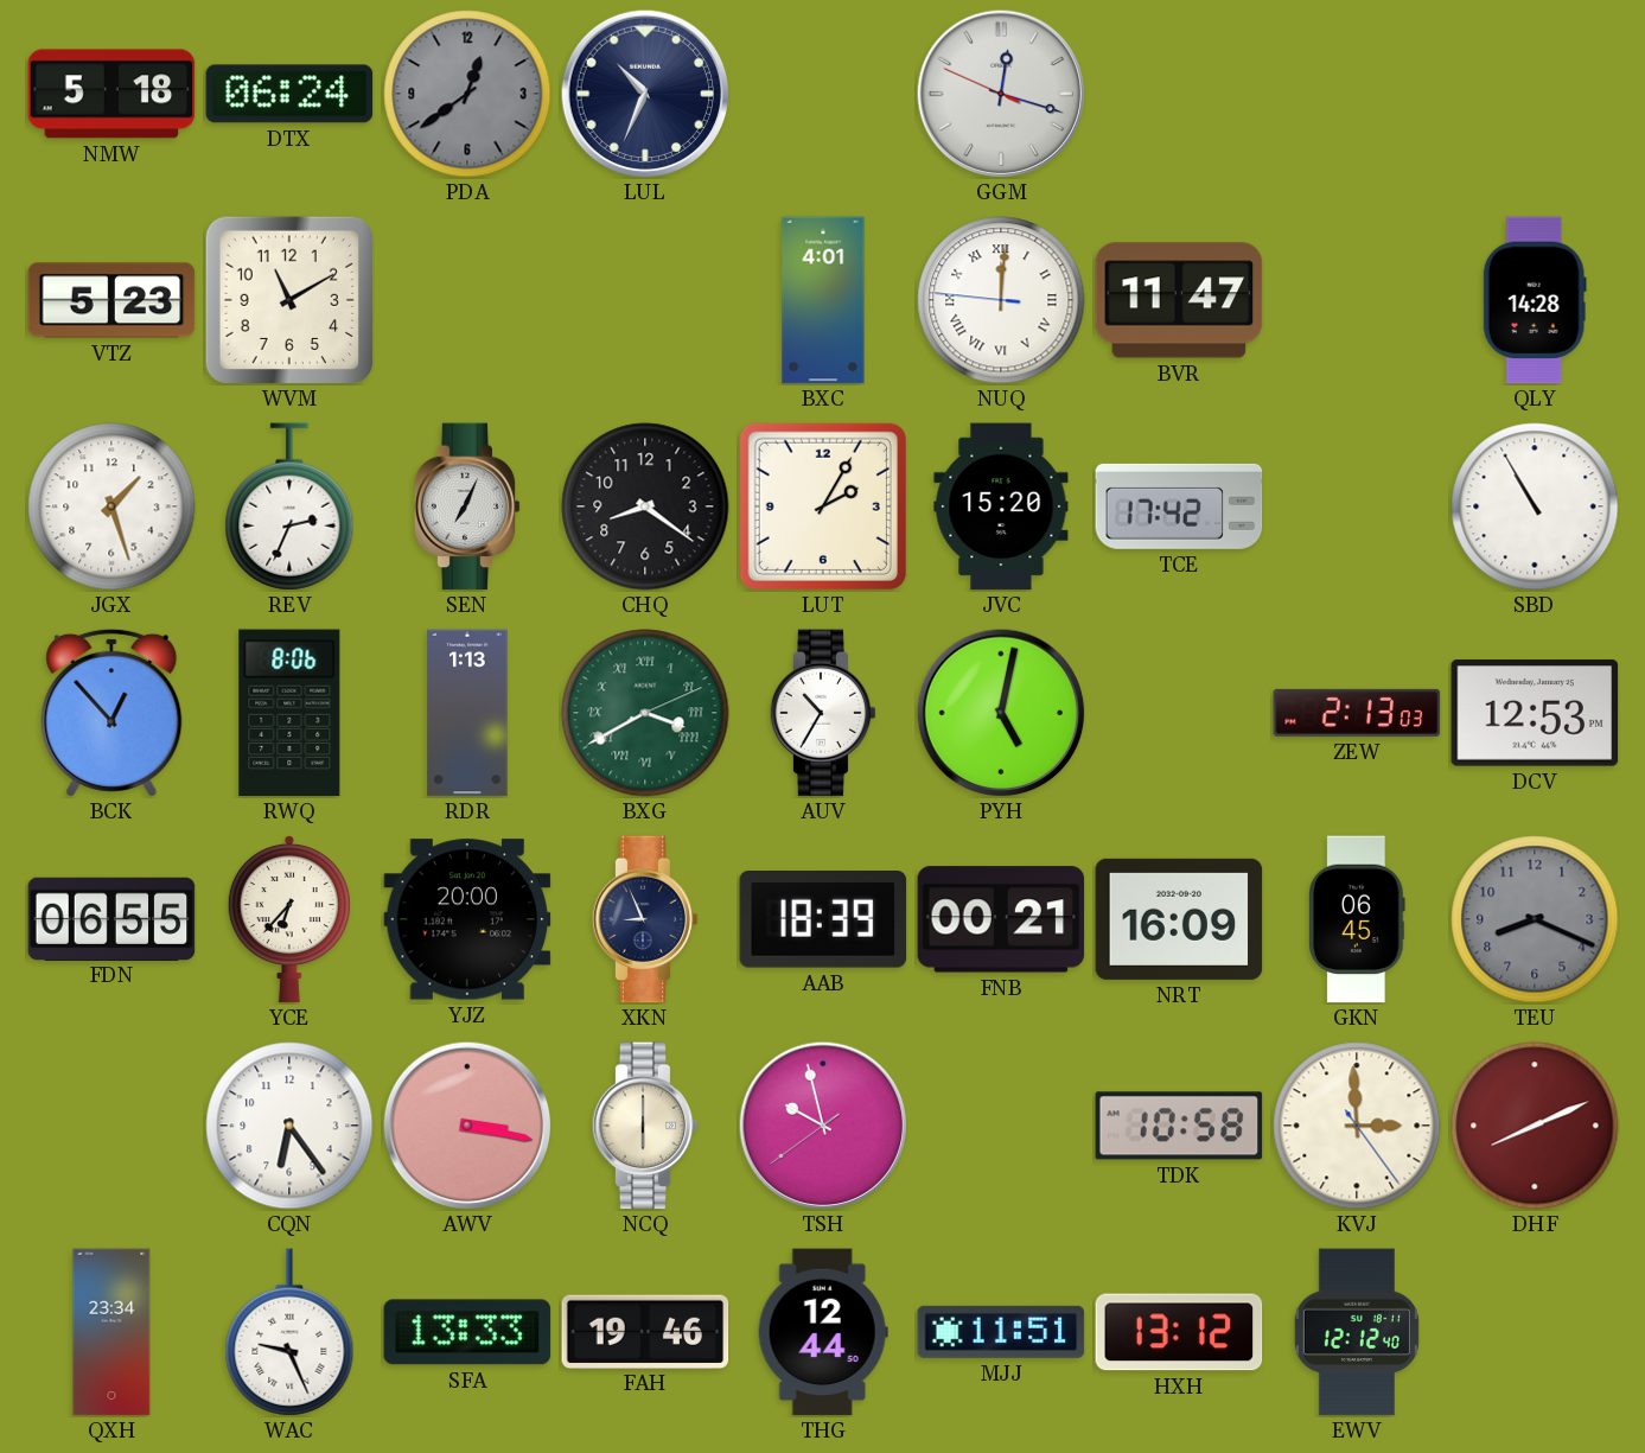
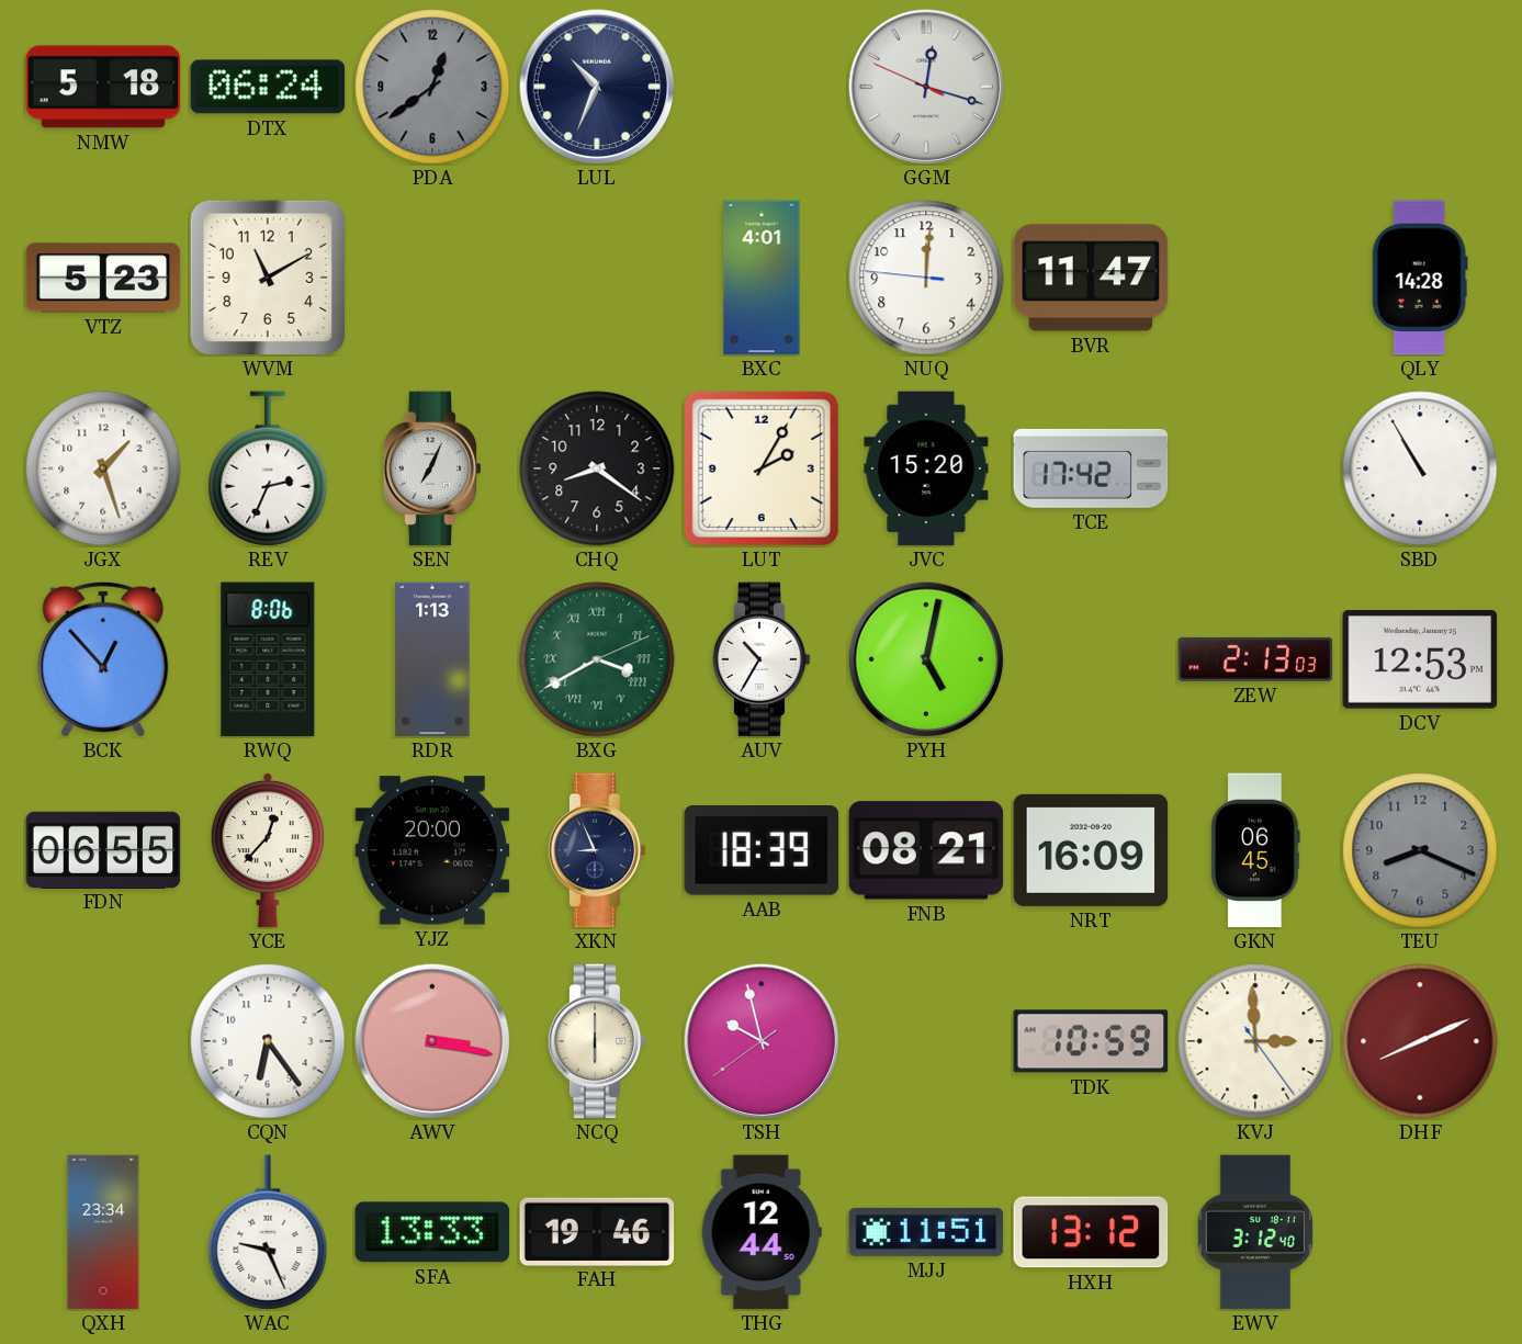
NUQ numerals: Roman -> Arabic
YCE: 6:37 -> 12:37
FNB: 00:21 -> 08:21
TDK: 10:58 -> 10:59
EWV: 12:12 -> 3:12
